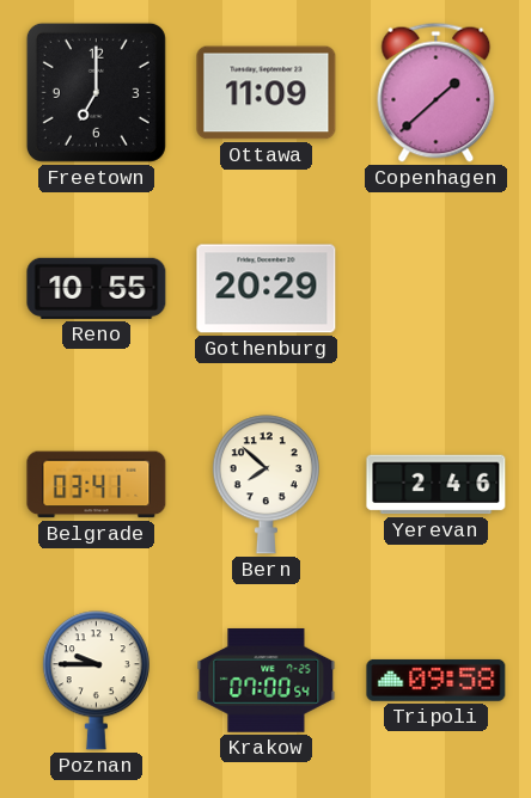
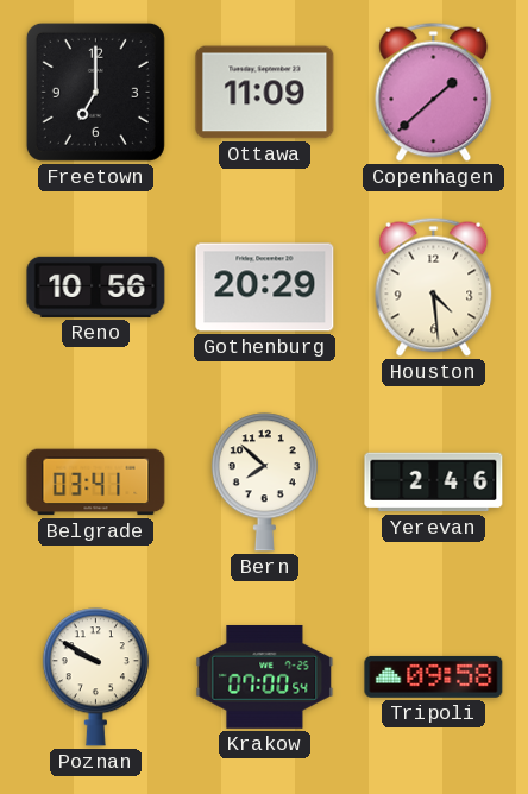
Reno: 10:55 -> 10:56
Houston: none -> 4:29
Poznan: 9:45 -> 9:50
